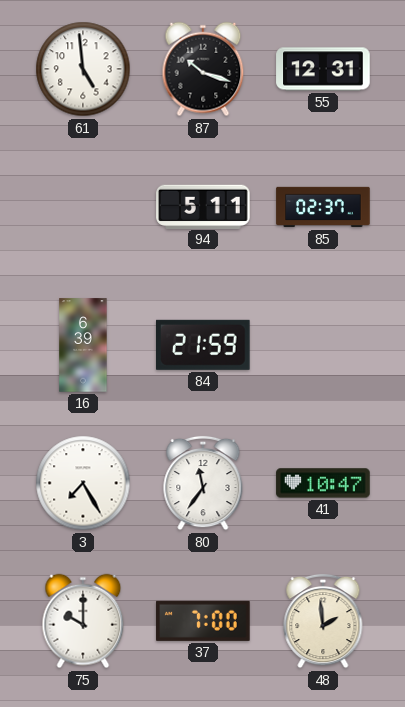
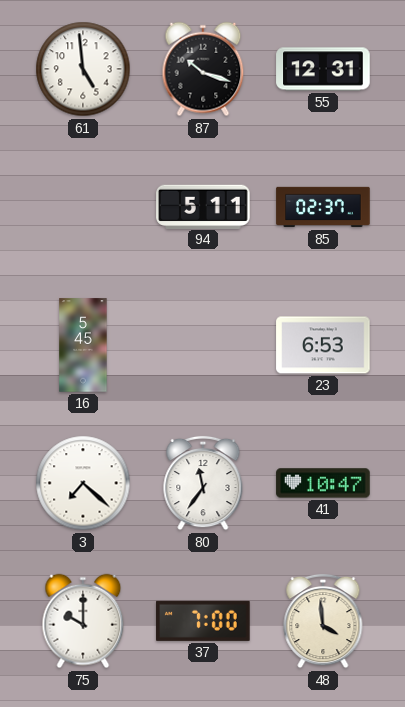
16: 6:39 -> 5:45
84: 21:59 -> none
23: none -> 6:53
3: 7:25 -> 7:22
48: 1:59 -> 3:59
